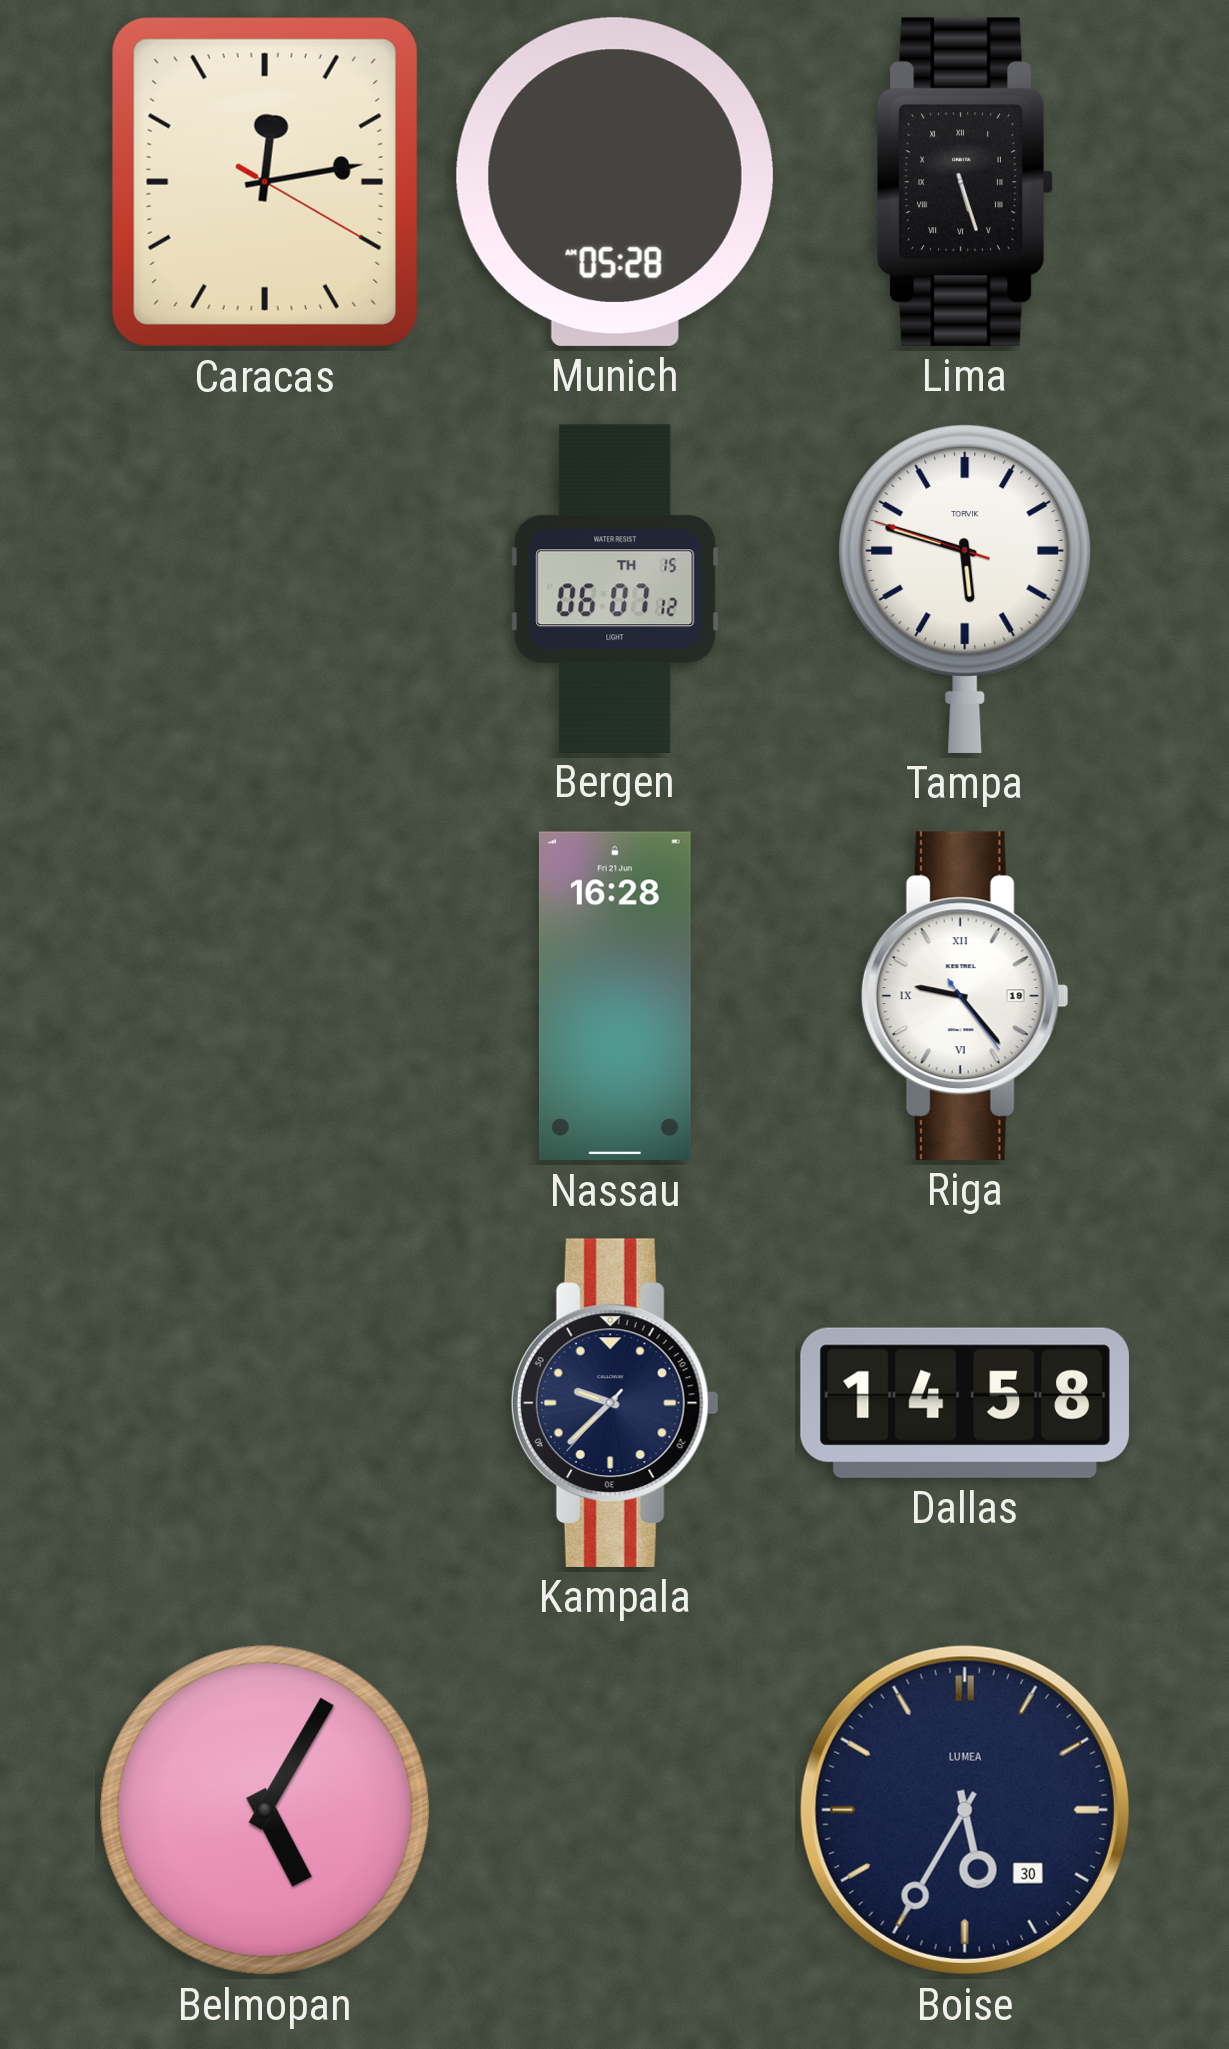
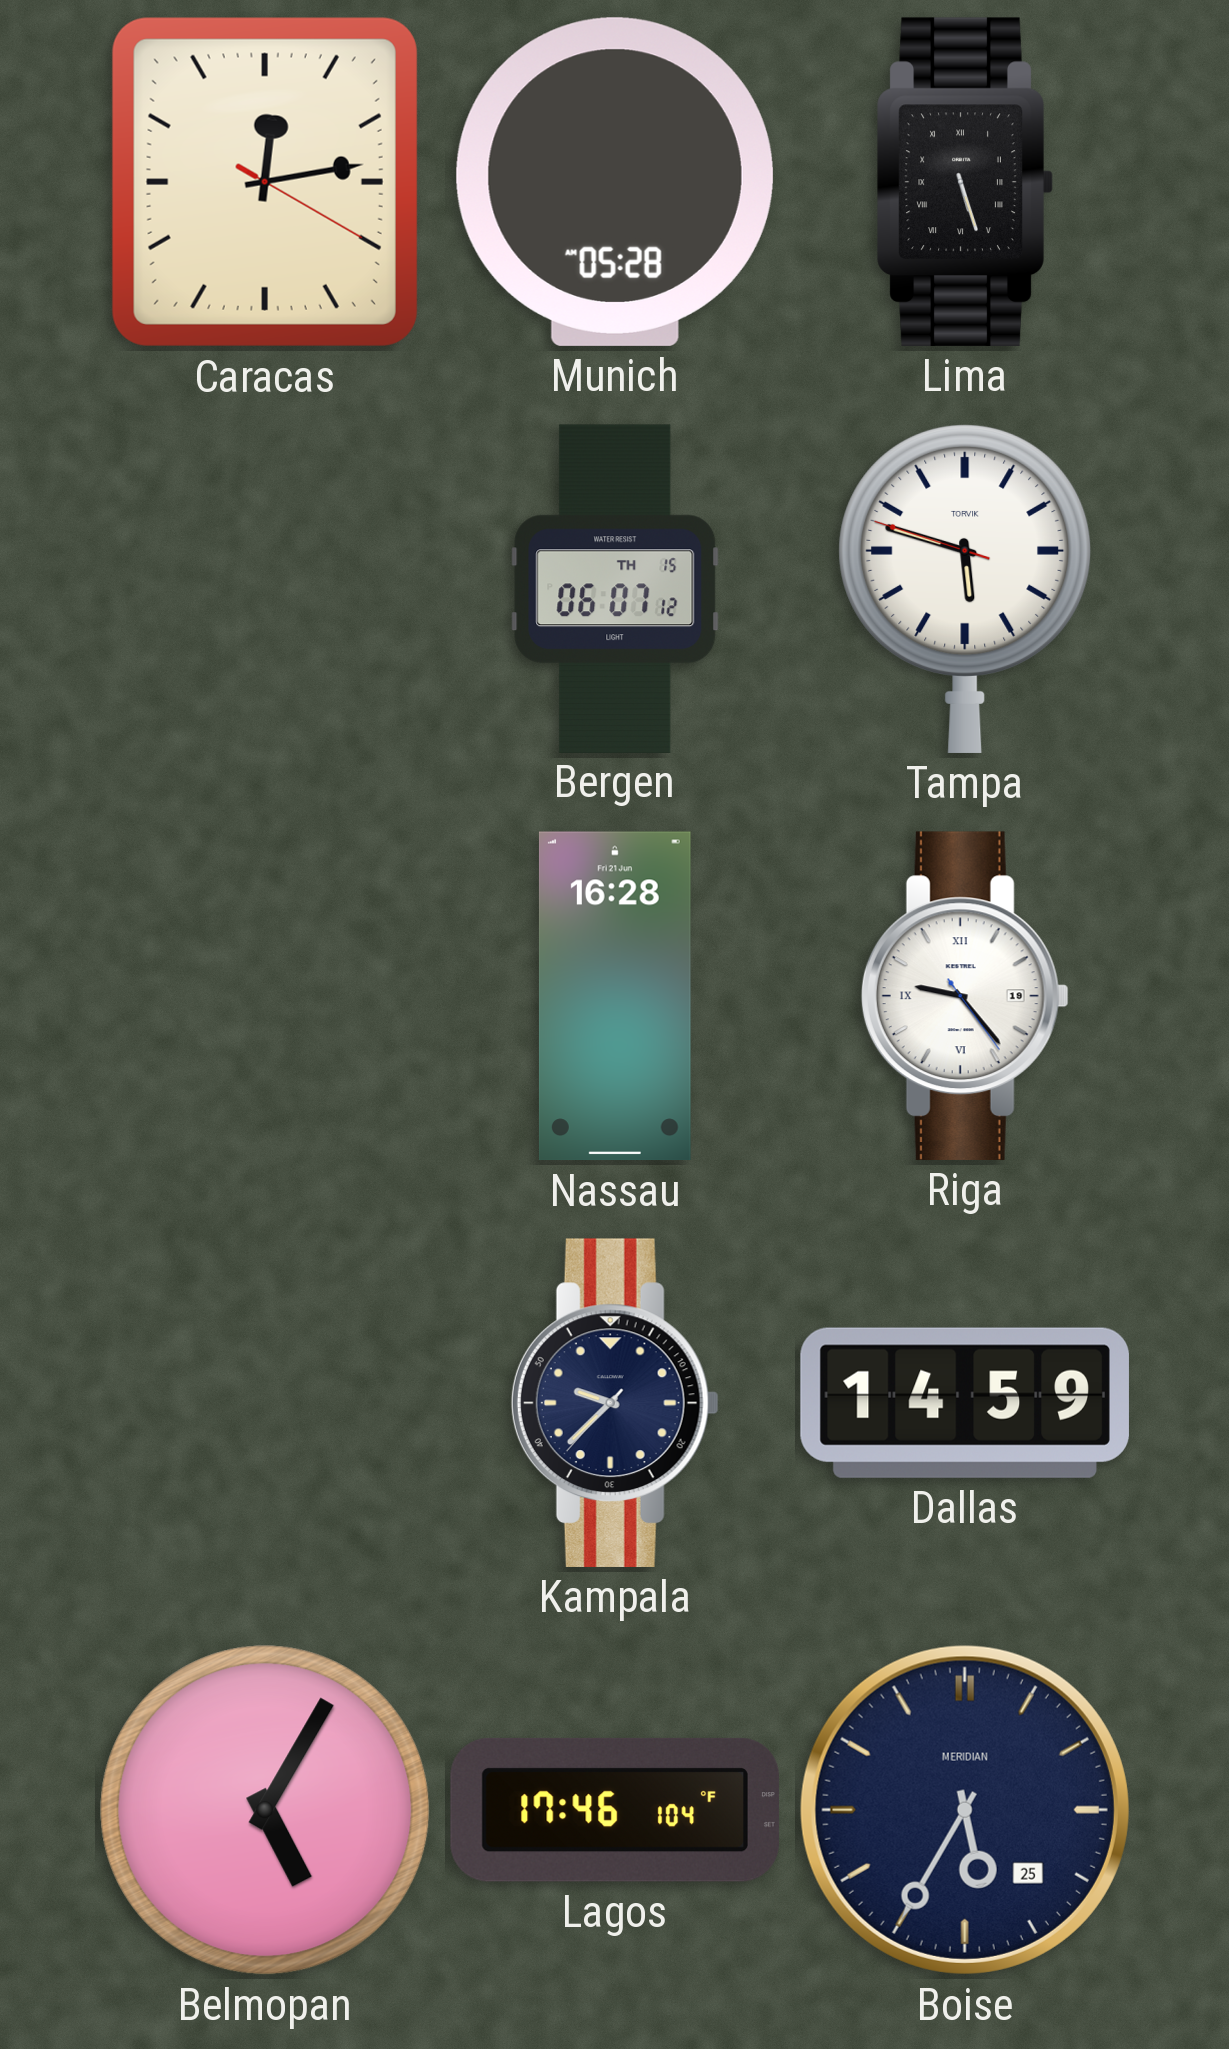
Dallas: 14:58 -> 14:59
Lagos: none -> 17:46
Boise date: 30 -> 25
Boise brand: LUMEA -> MERIDIAN
